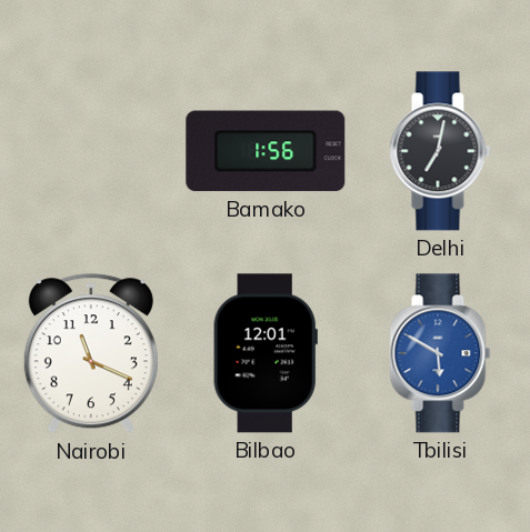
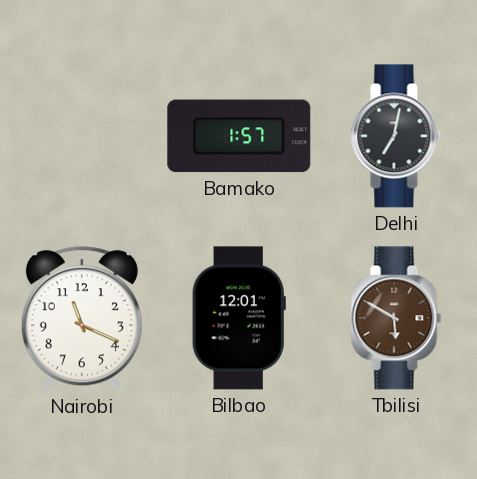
Bamako: 1:56 -> 1:57
Tbilisi dial: blue -> brown
